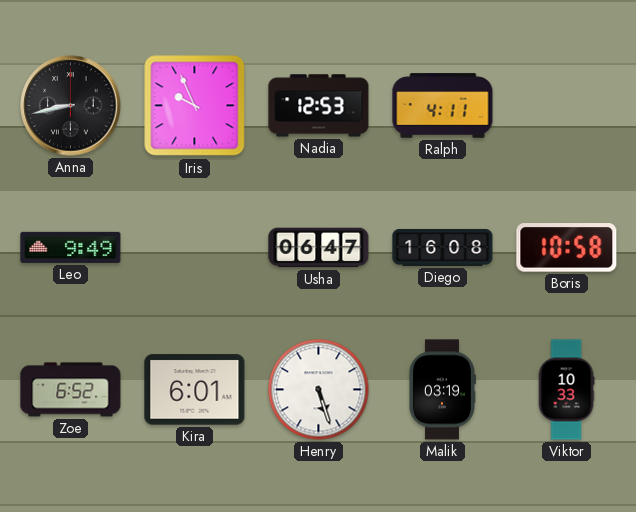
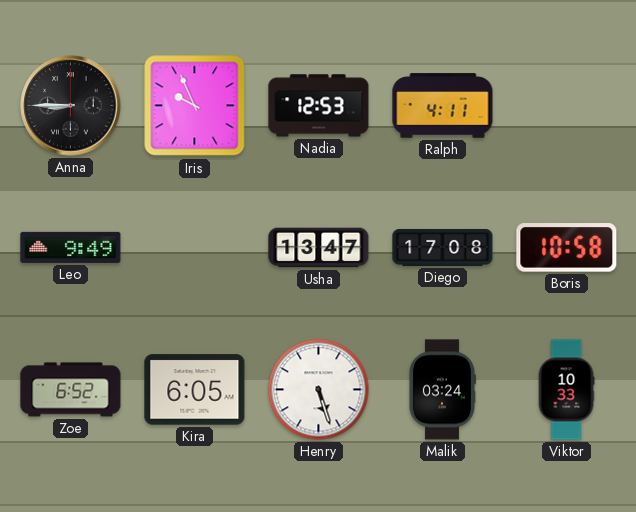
Anna: 8:43 -> 8:45
Usha: 06:47 -> 13:47
Diego: 16:08 -> 17:08
Kira: 6:01 -> 6:05
Malik: 03:19 -> 03:24
